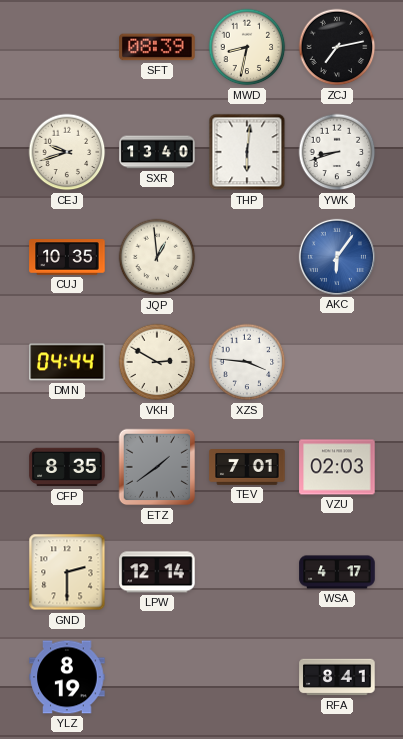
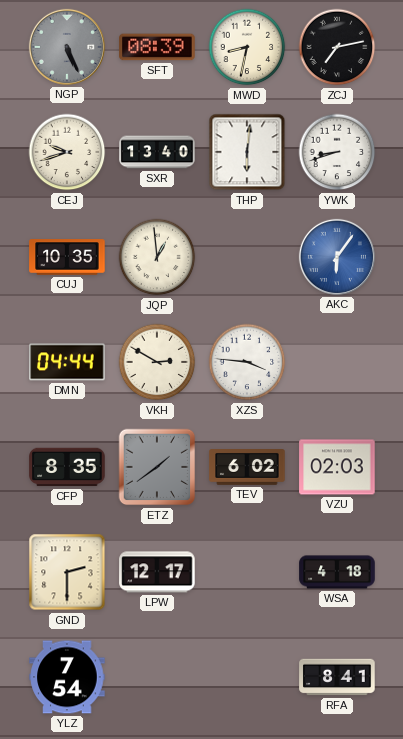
NGP: none -> 5:26
TEV: 7:01 -> 6:02
LPW: 12:14 -> 12:17
WSA: 4:17 -> 4:18
YLZ: 8:19 -> 7:54
